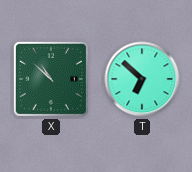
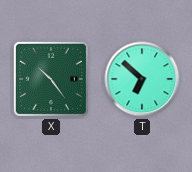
X: 10:52 -> 10:24
